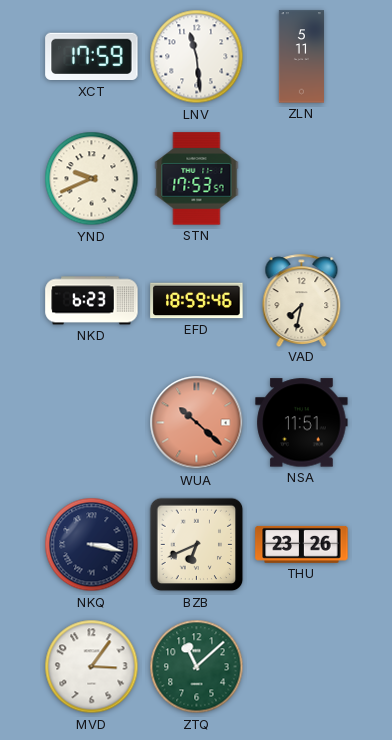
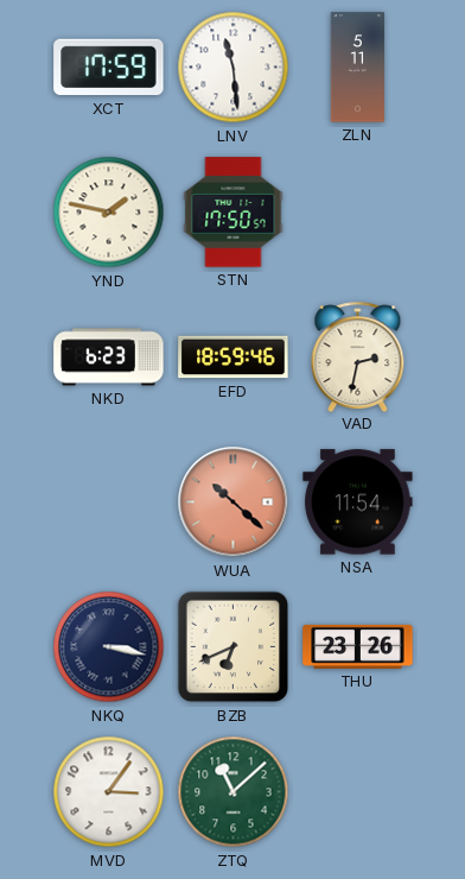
YND: 9:41 -> 1:47
STN: 17:53 -> 17:50
VAD: 7:32 -> 2:32
NSA: 11:51 -> 11:54
